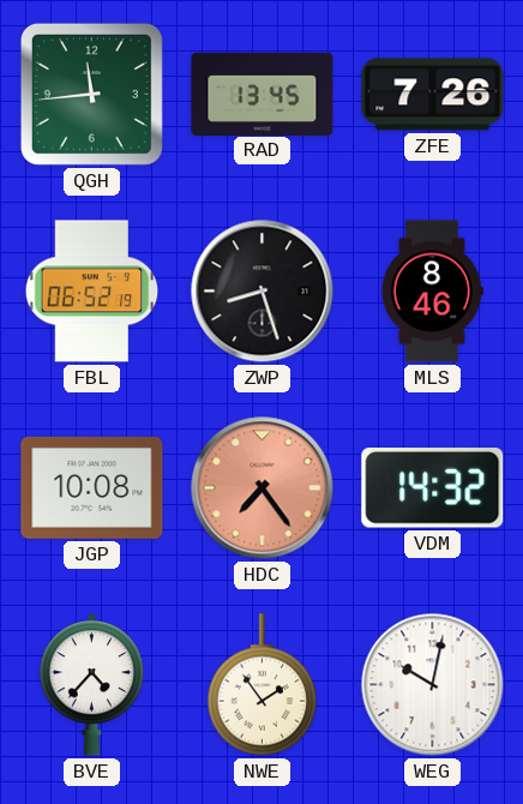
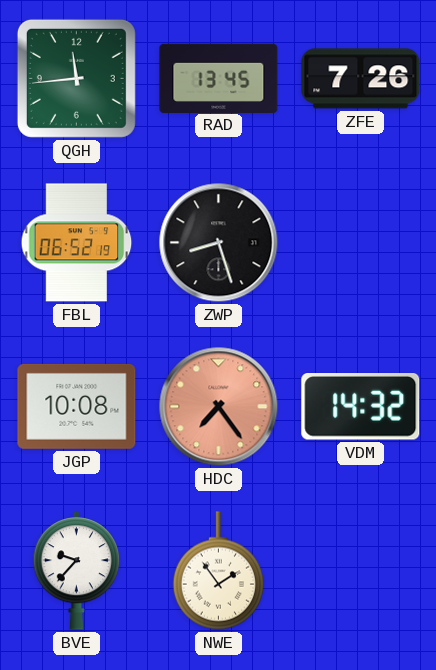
MLS: 8:46 -> none
BVE: 4:37 -> 9:37
WEG: 10:02 -> none
